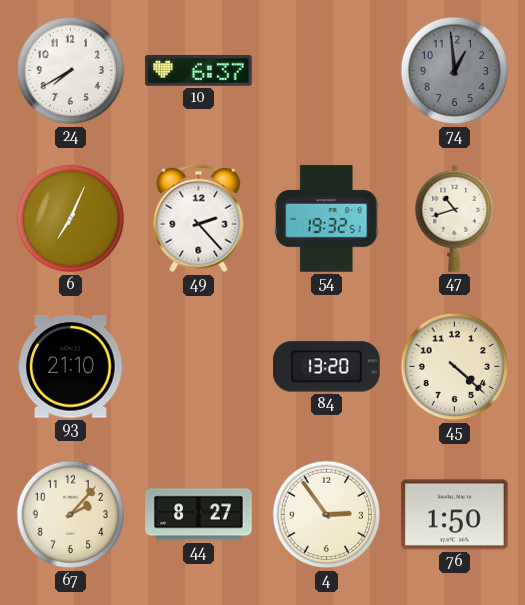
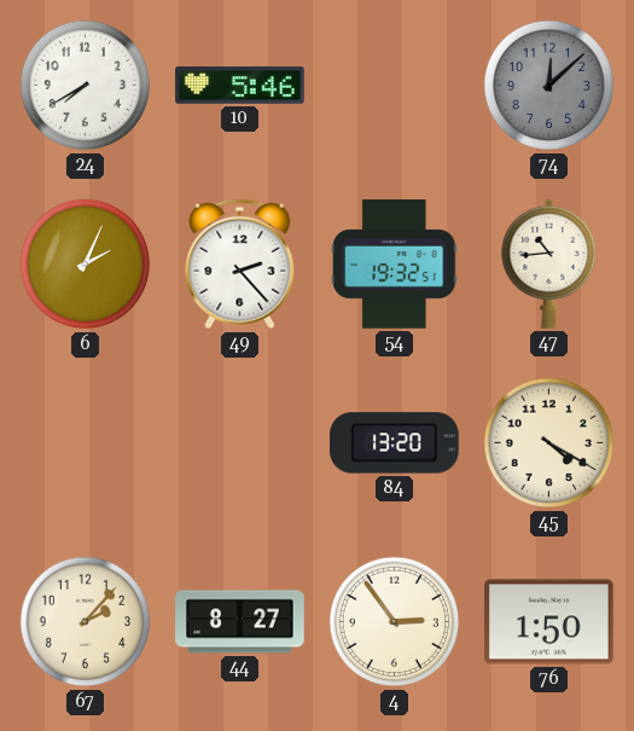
10: 6:37 -> 5:46
74: 12:59 -> 12:08
6: 7:04 -> 2:04
47: 10:42 -> 10:44
93: 21:10 -> none
45: 4:22 -> 4:20
